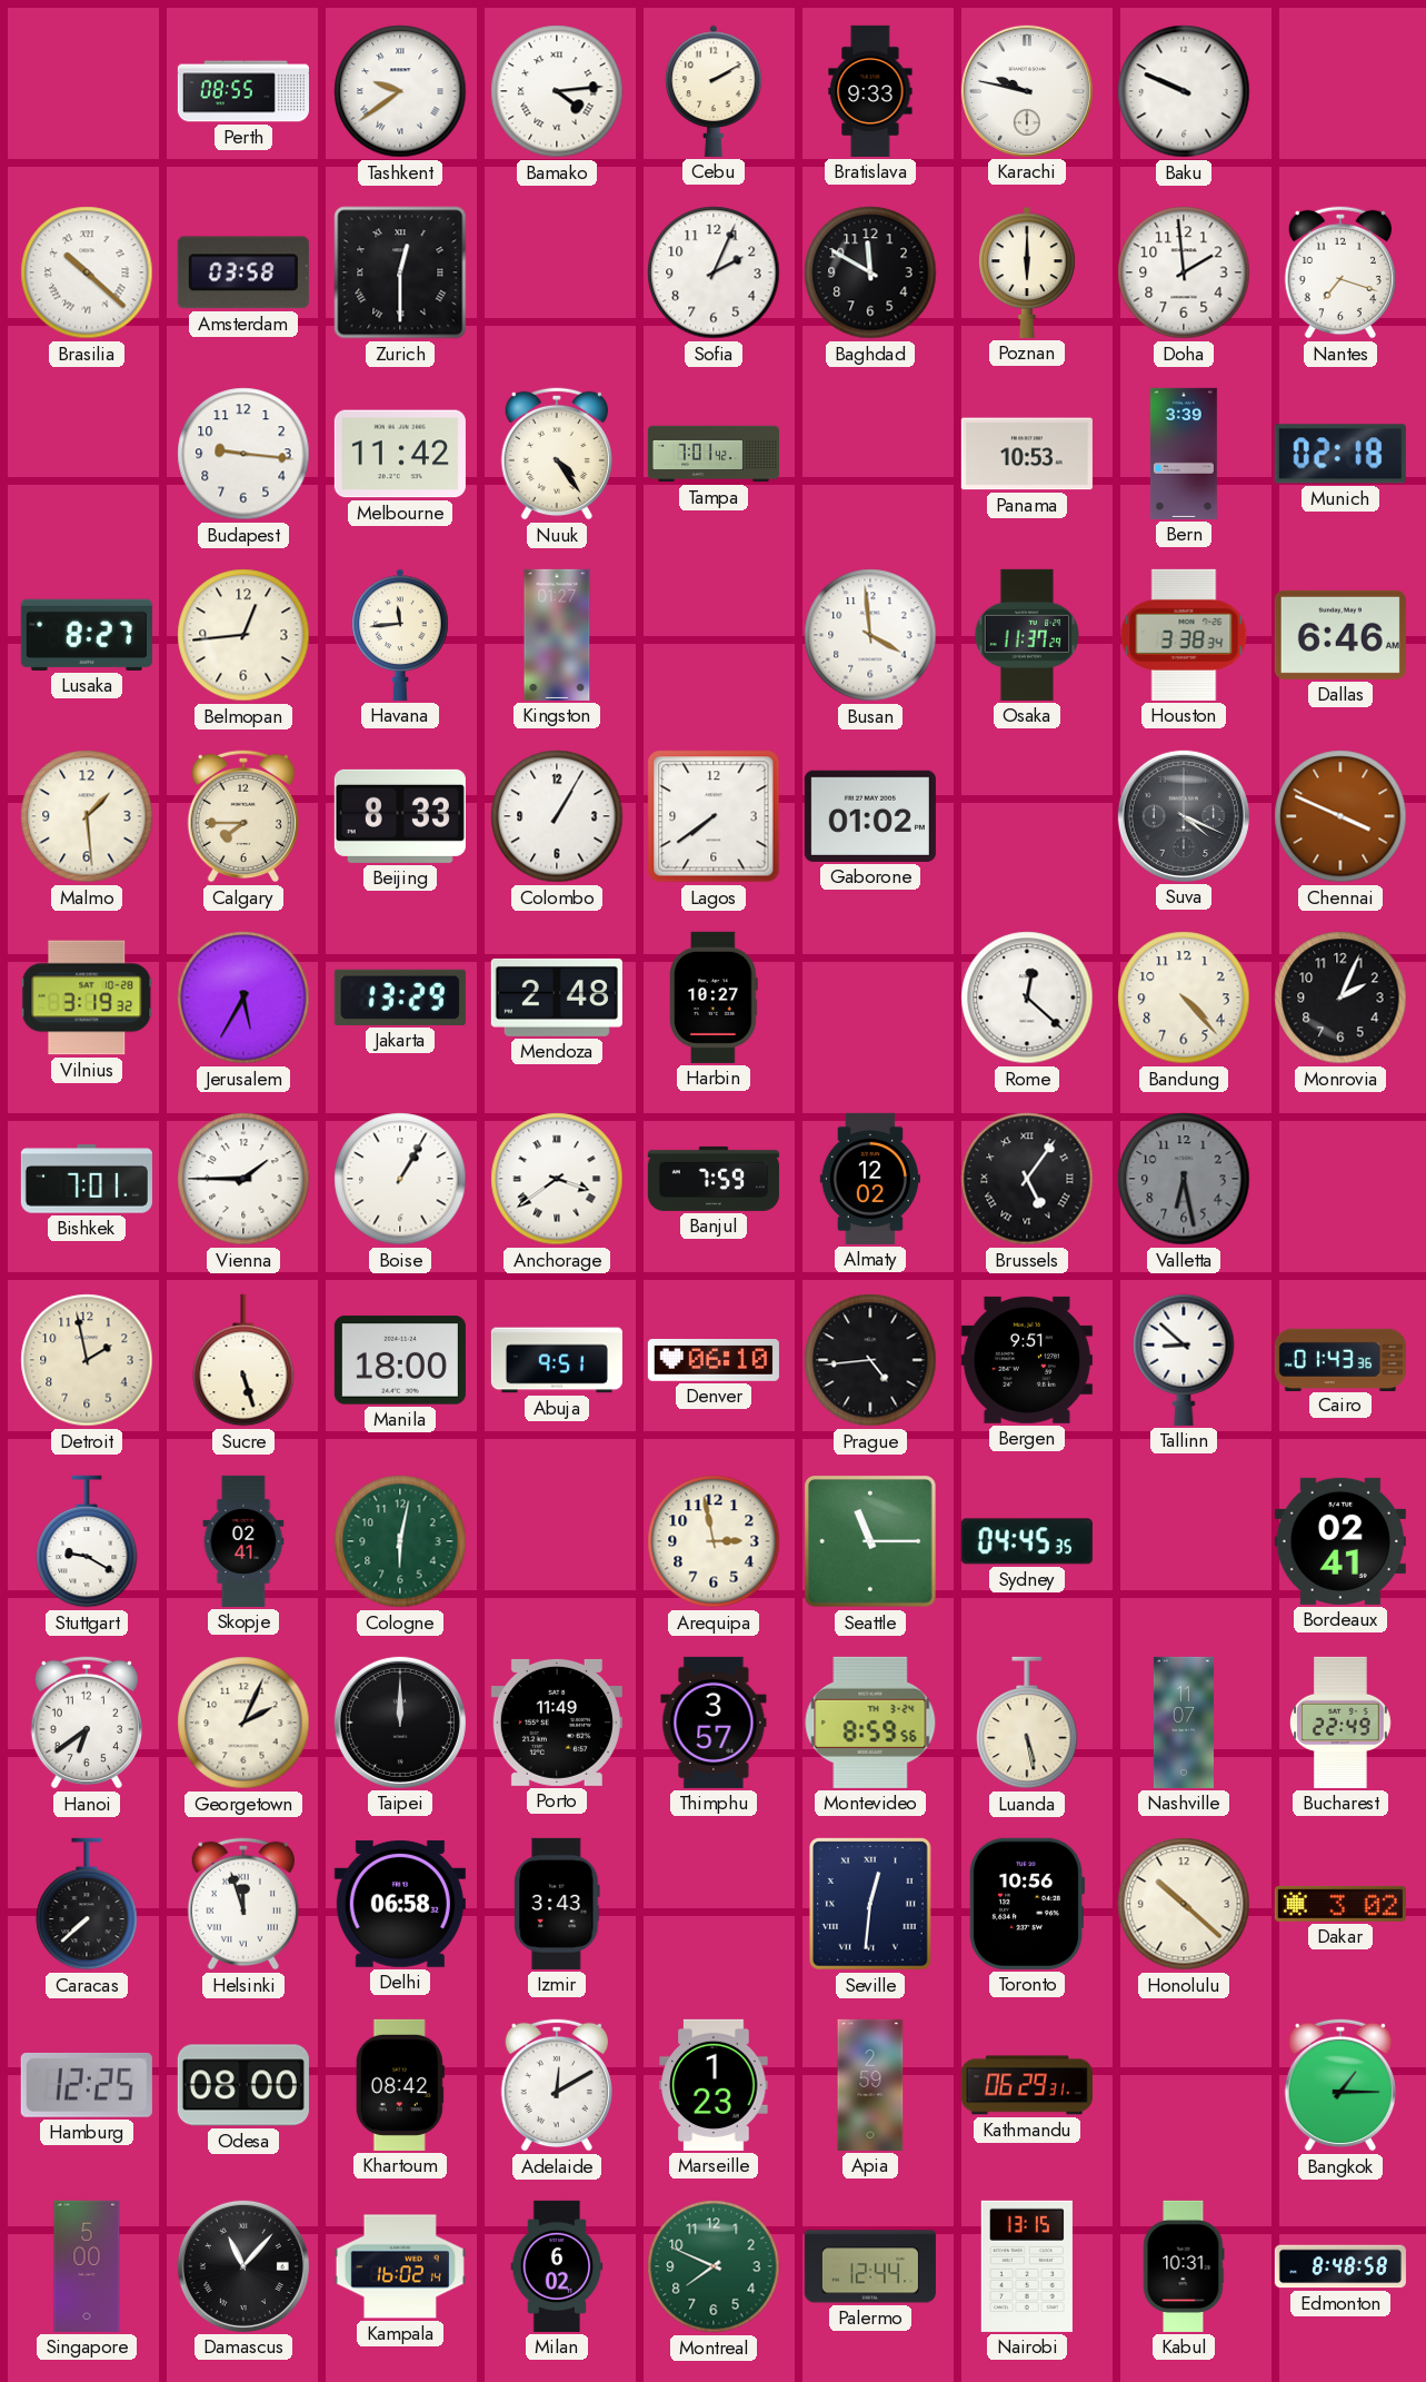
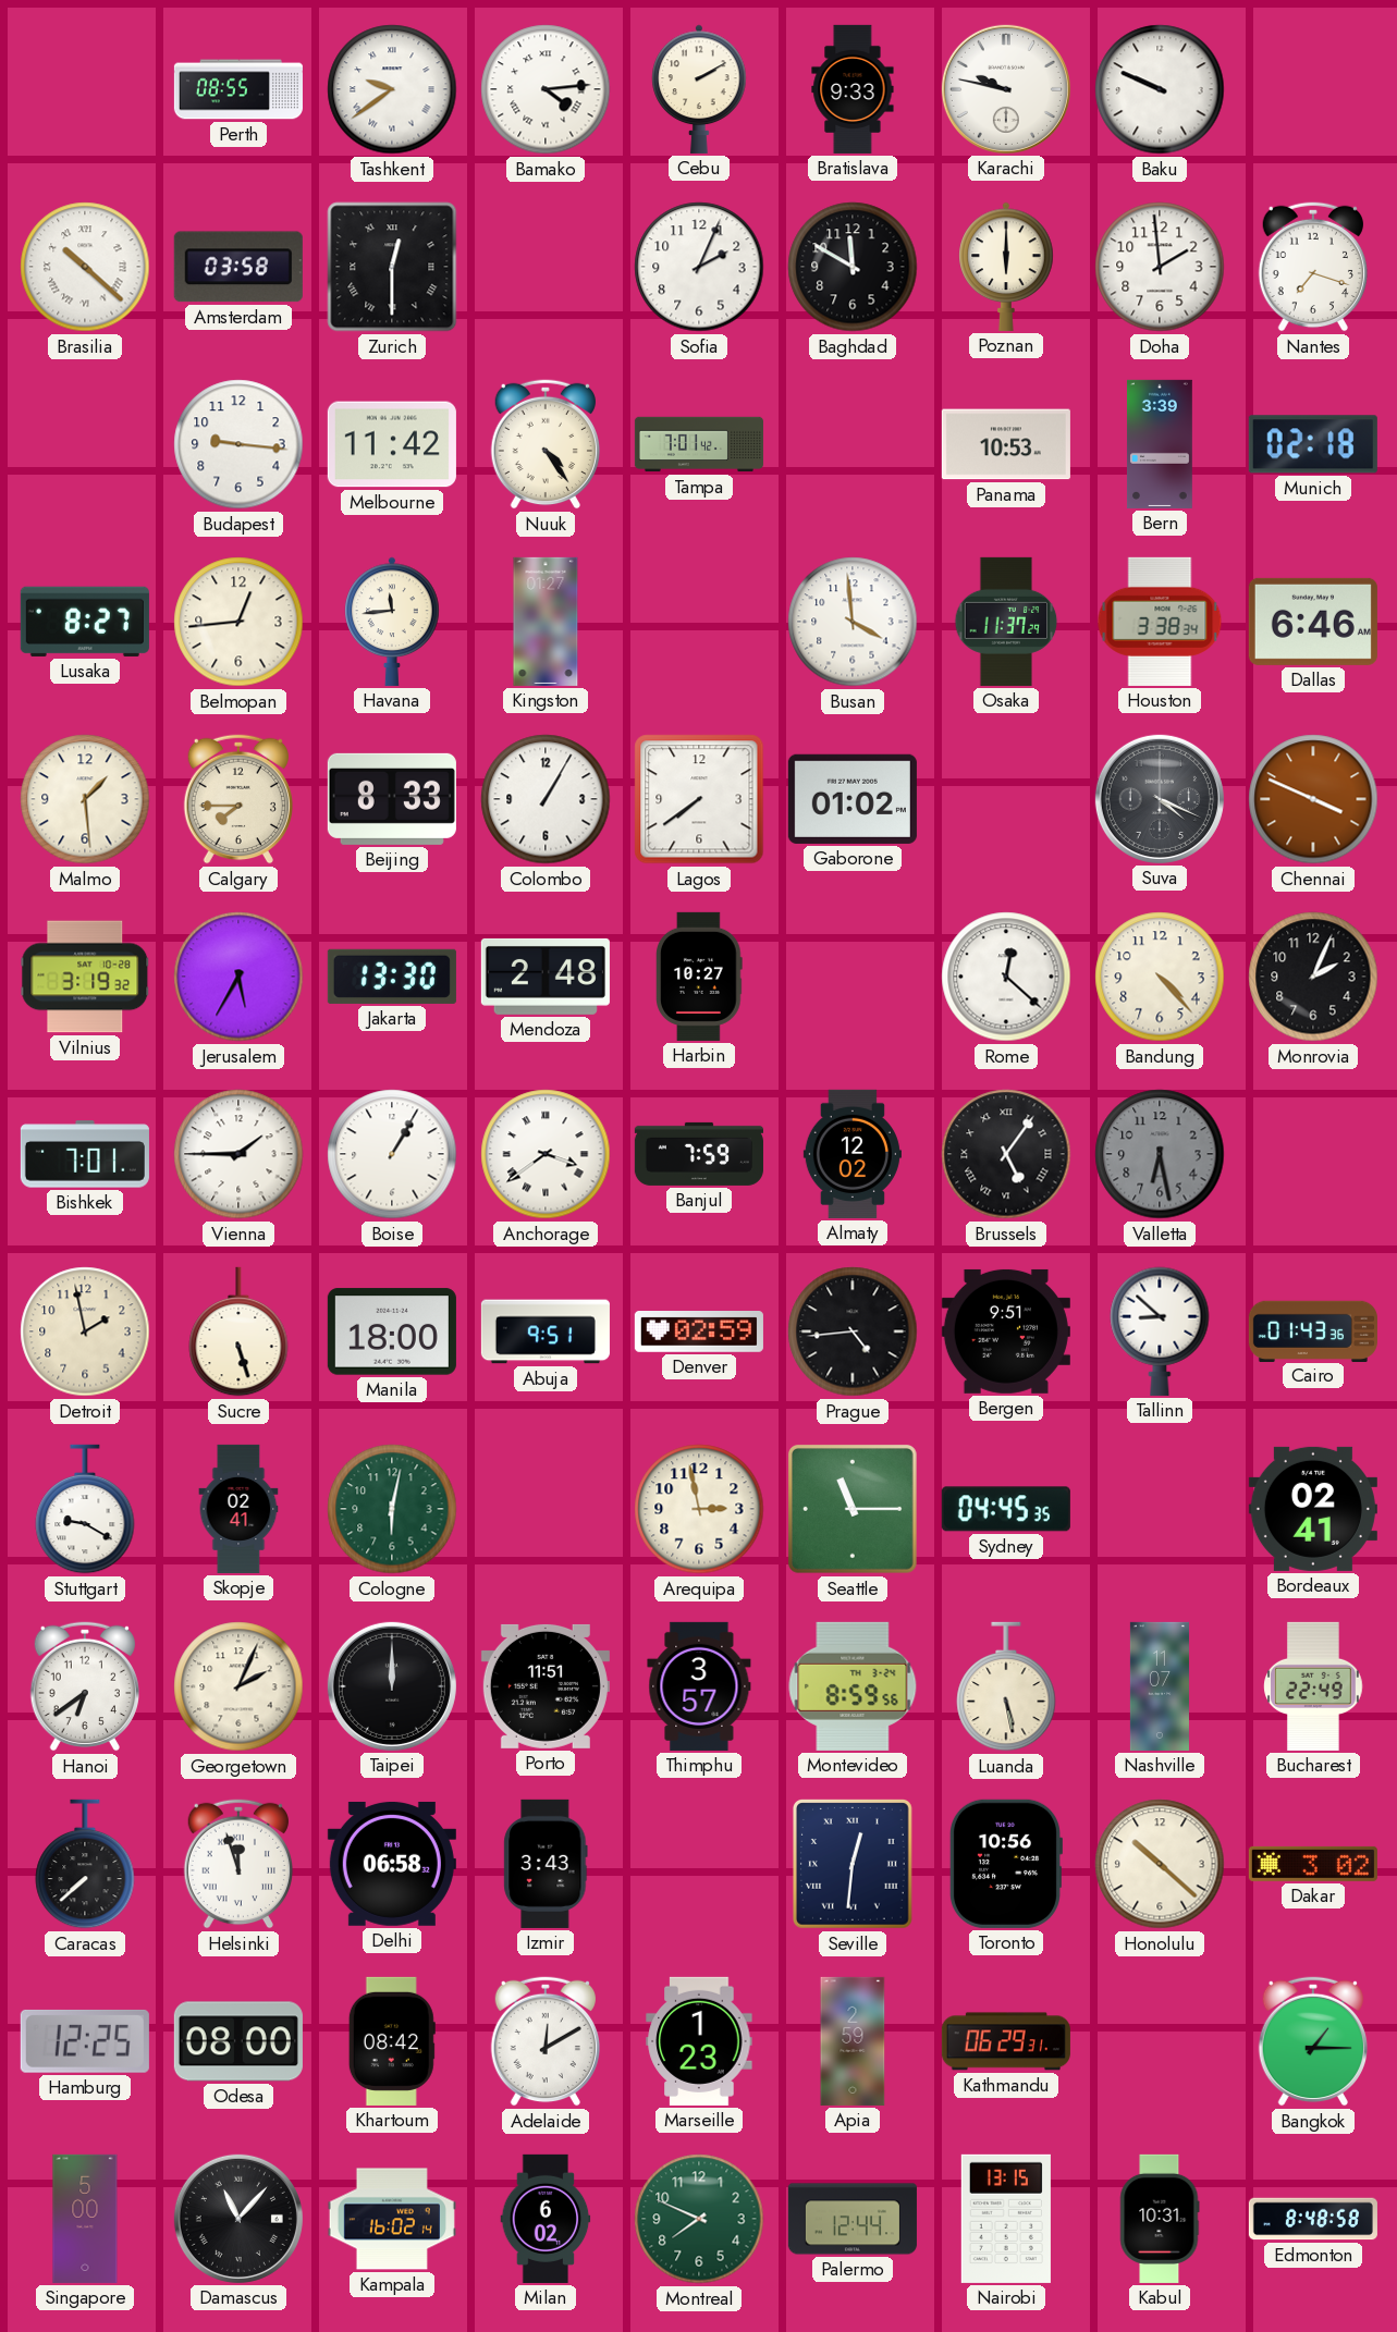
Jakarta: 13:29 -> 13:30
Denver: 06:10 -> 02:59
Porto: 11:49 -> 11:51
